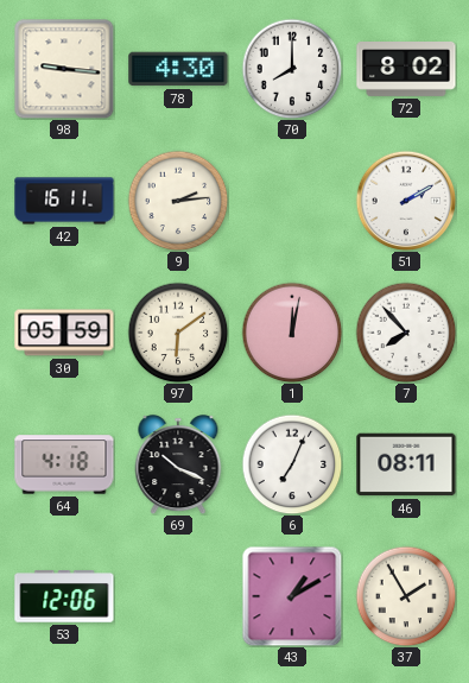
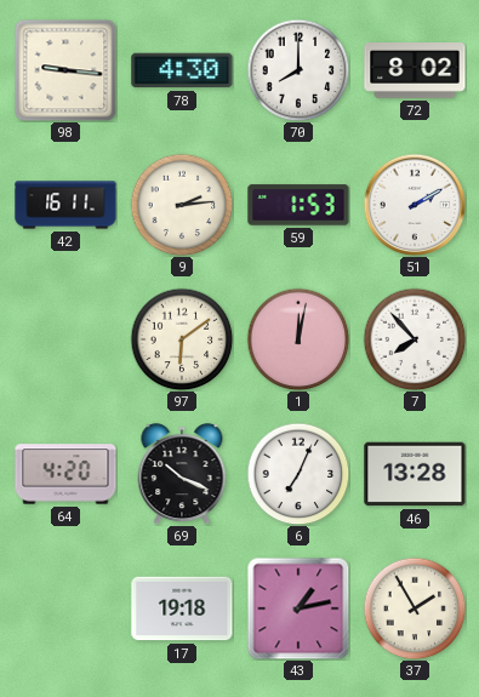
59: none -> 1:53
30: 05:59 -> none
64: 4:18 -> 4:20
46: 08:11 -> 13:28
53: 12:06 -> none
17: none -> 19:18
43: 1:10 -> 1:13
